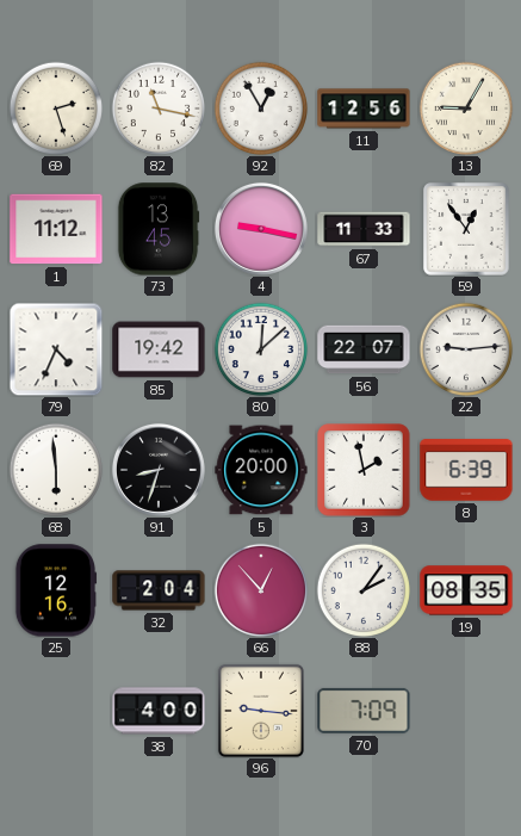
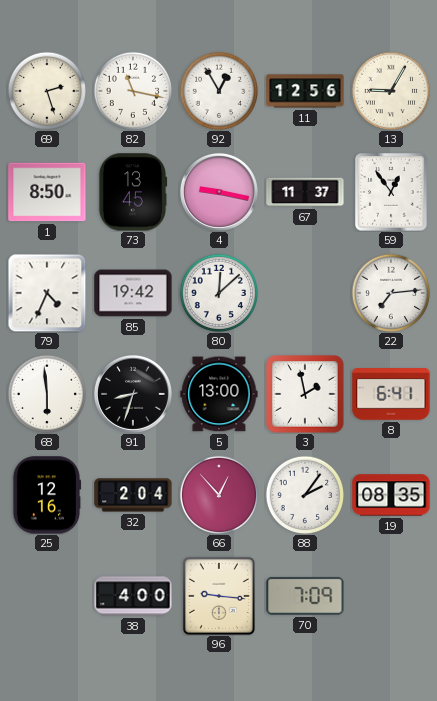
1: 11:12 -> 8:50
67: 11:33 -> 11:37
56: 22:07 -> none
22: 9:14 -> 7:14
5: 20:00 -> 13:00
8: 6:39 -> 6:41
